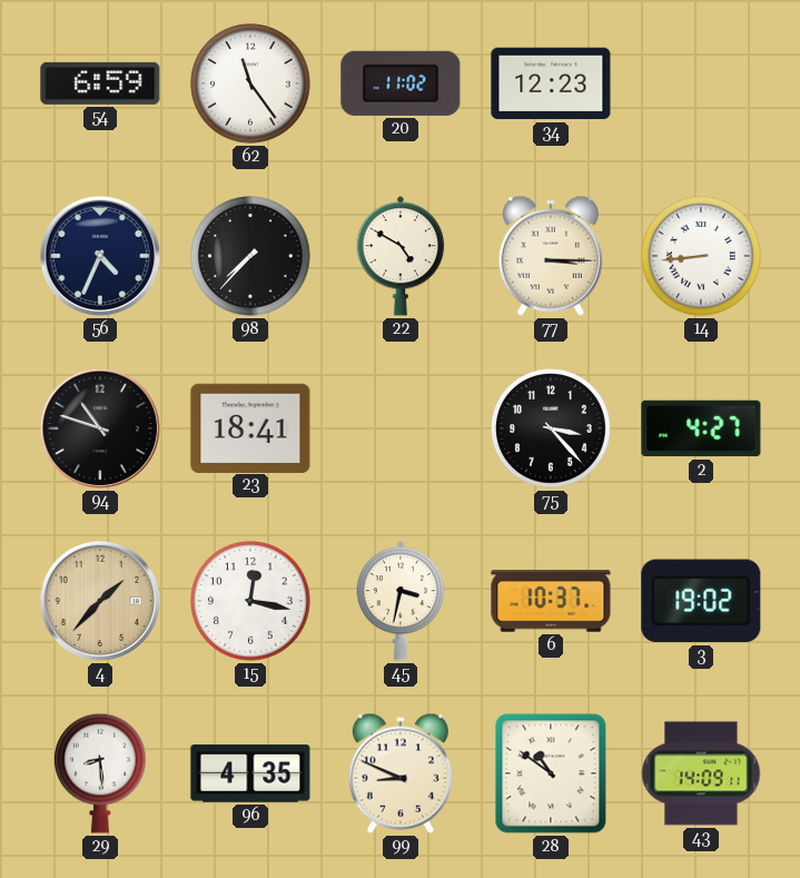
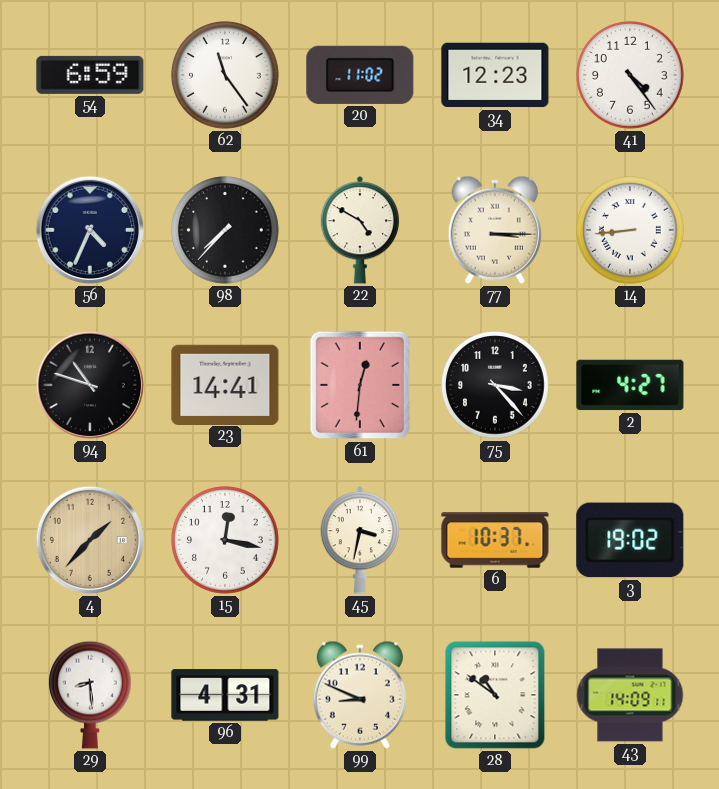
41: none -> 4:24
23: 18:41 -> 14:41
61: none -> 12:31
96: 4:35 -> 4:31
